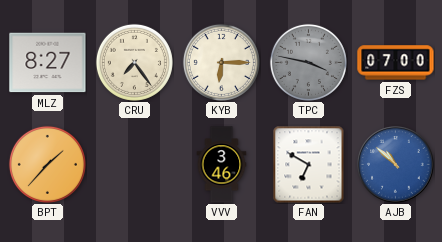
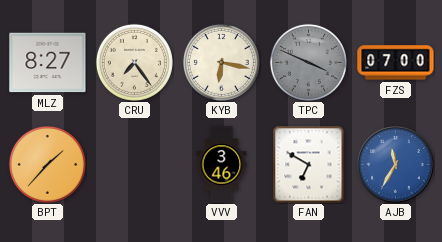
KYB: 6:15 -> 6:17
TPC: 3:47 -> 3:49
AJB: 10:52 -> 11:35
